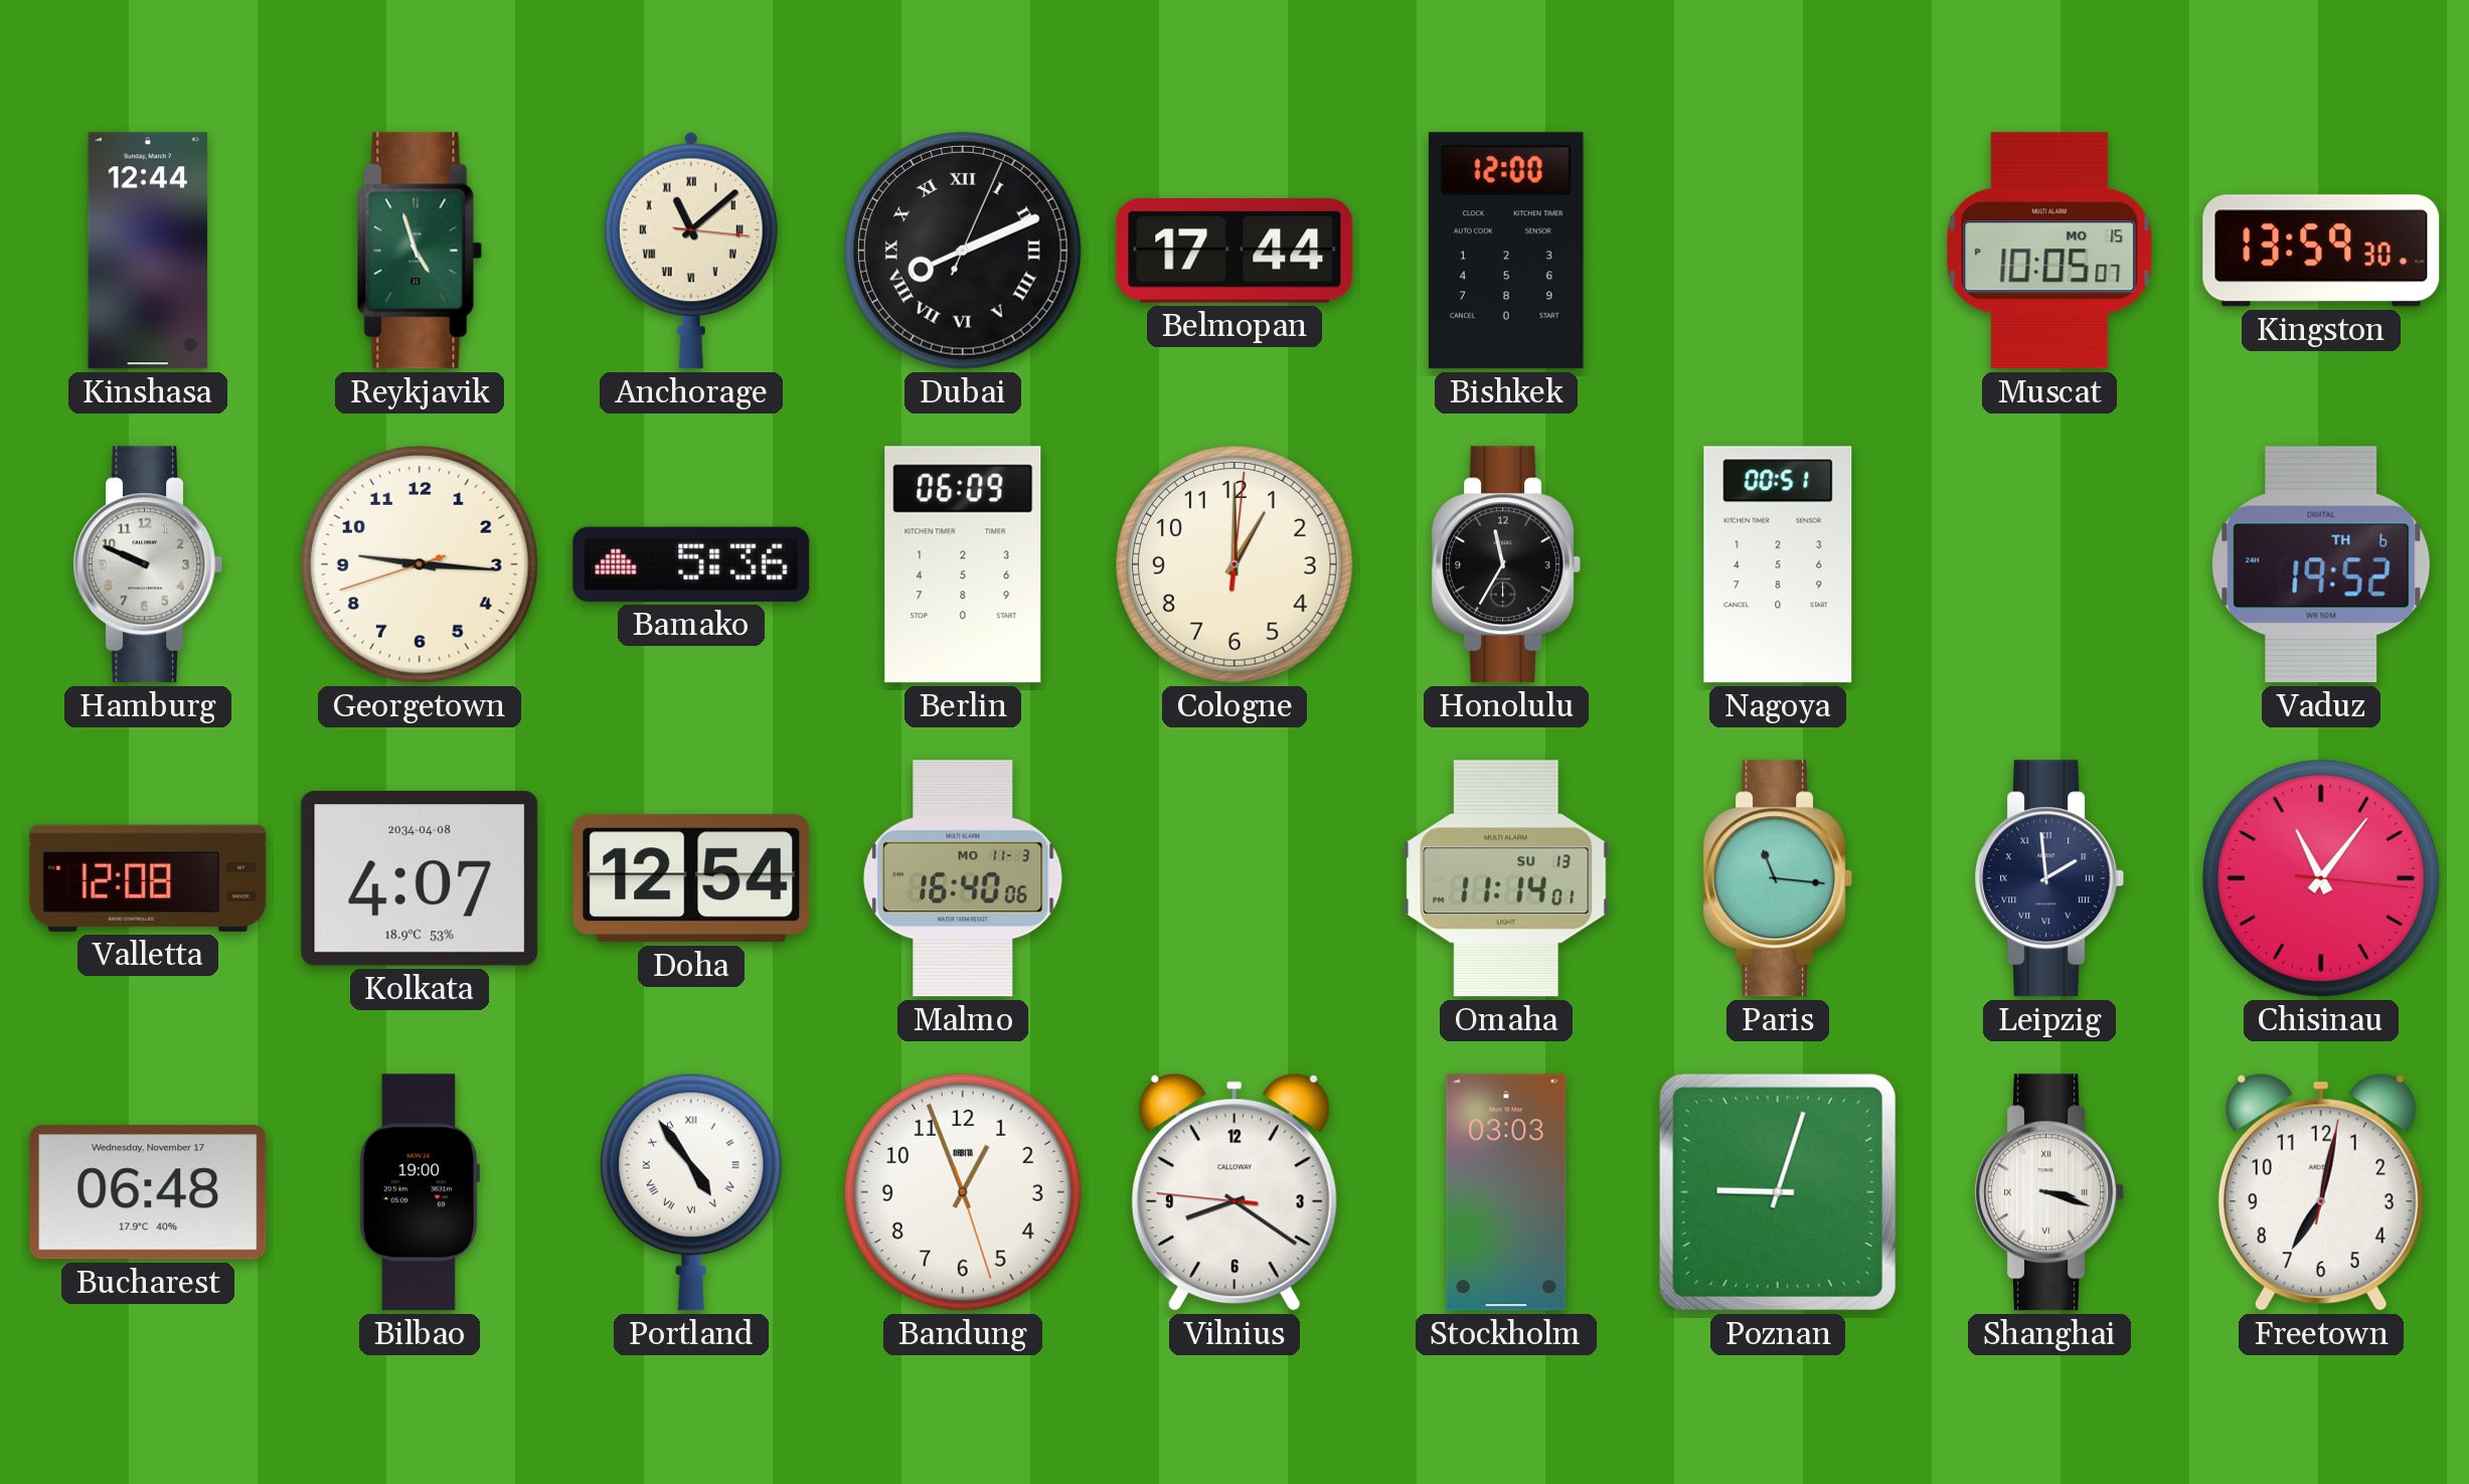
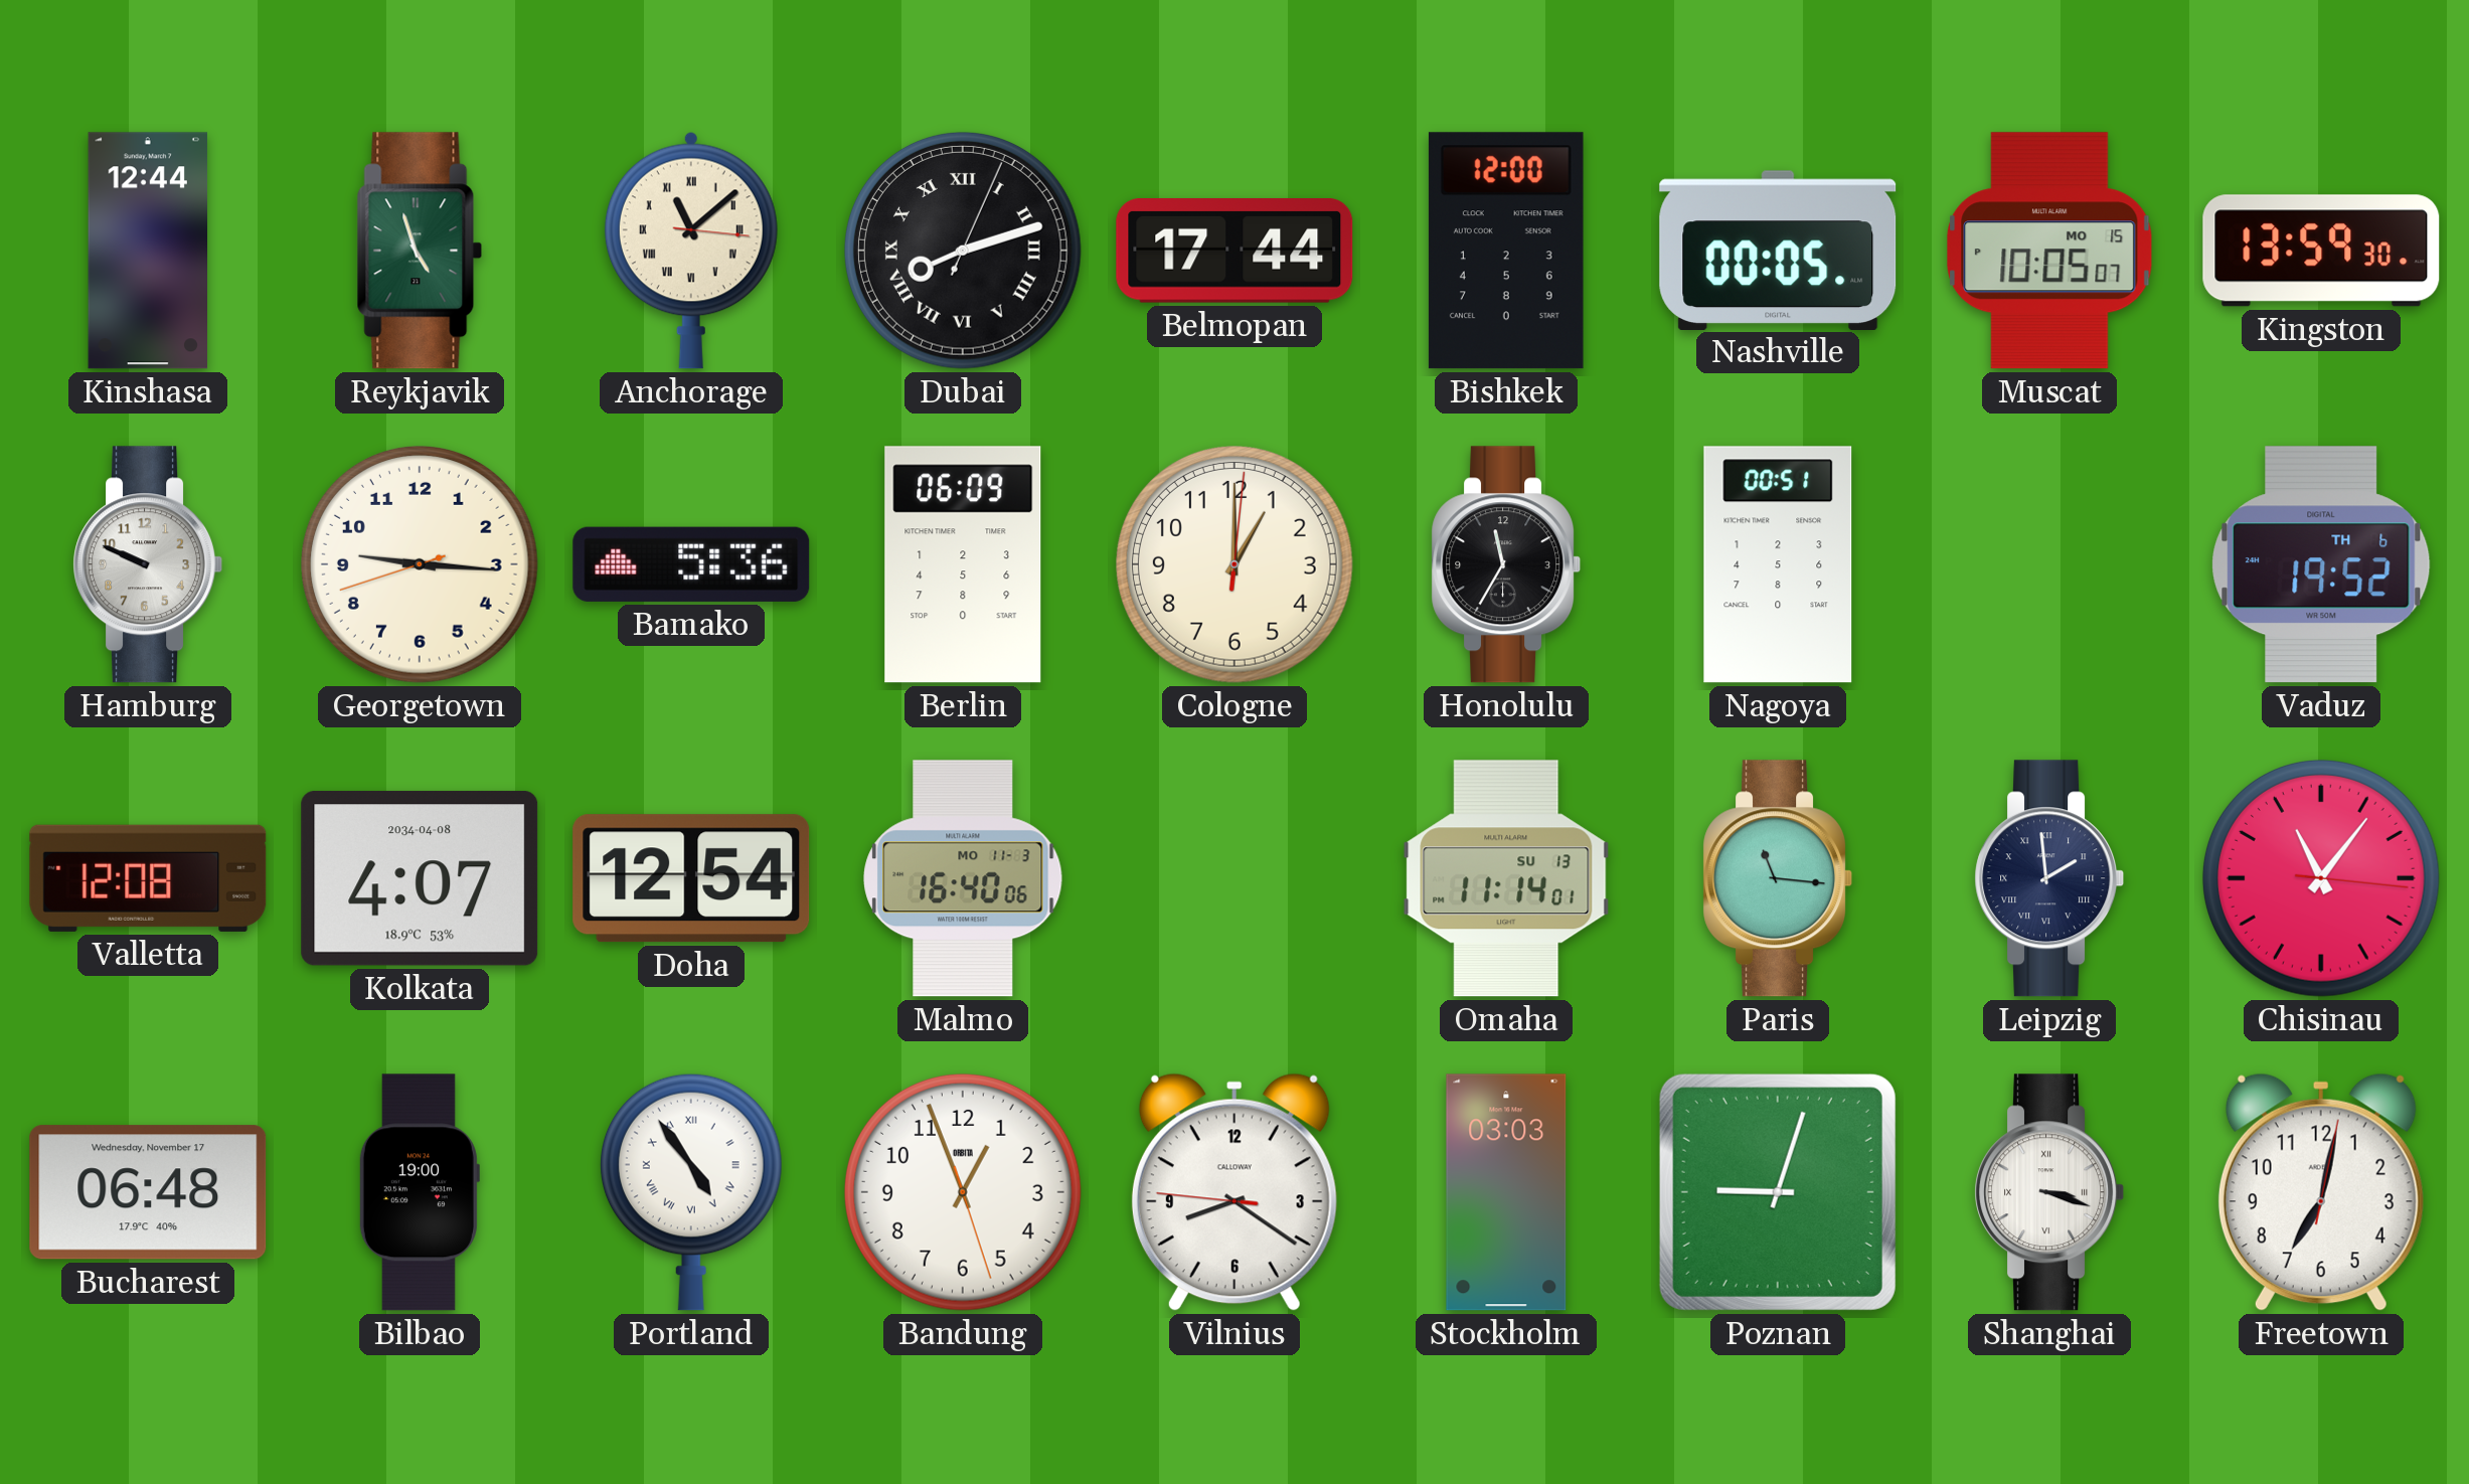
Dubai: 8:11 -> 8:12
Nashville: none -> 00:05
